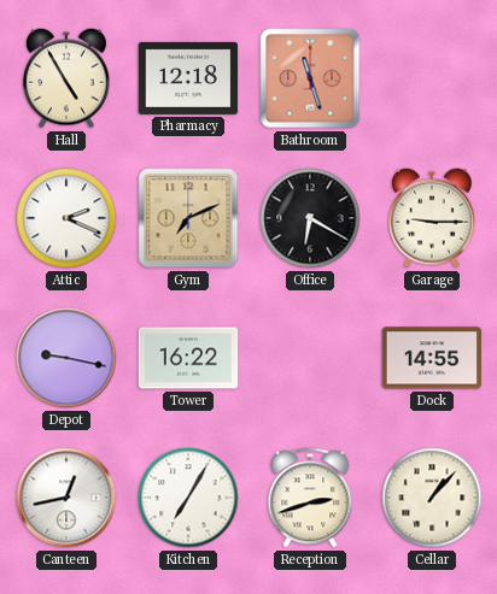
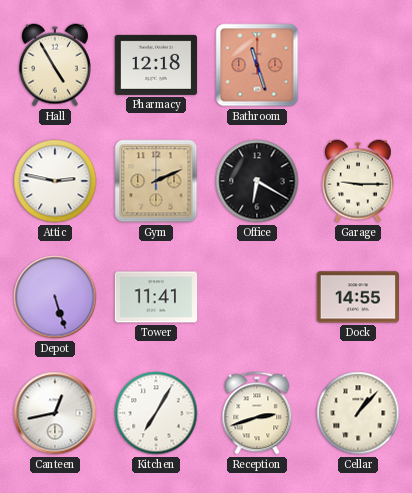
Attic: 2:19 -> 2:47
Gym: 7:11 -> 2:11
Depot: 9:17 -> 5:27
Tower: 16:22 -> 11:41
